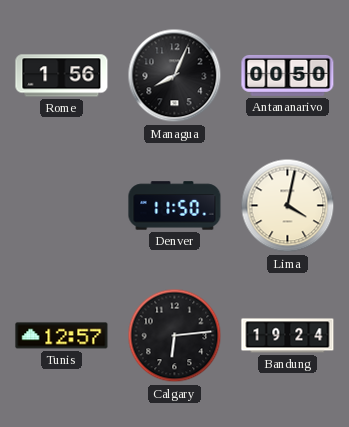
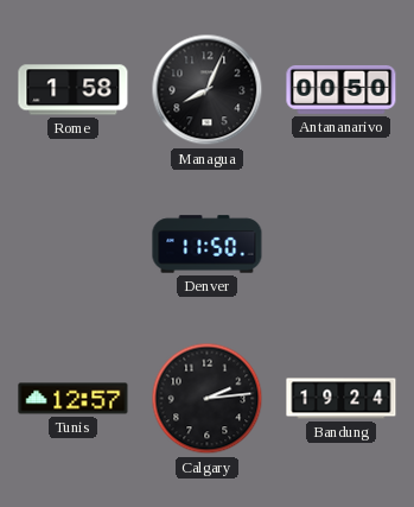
Rome: 1:56 -> 1:58
Lima: 4:02 -> none
Calgary: 6:14 -> 2:14
